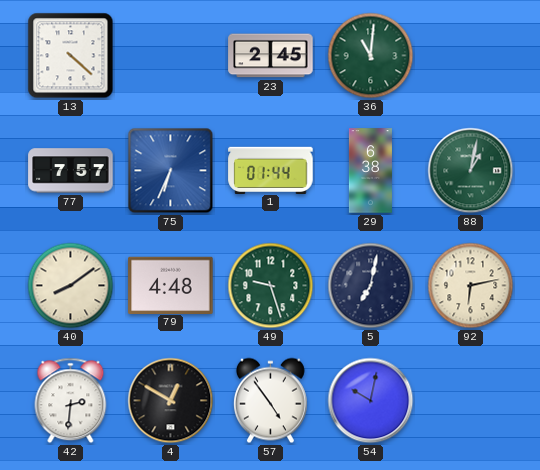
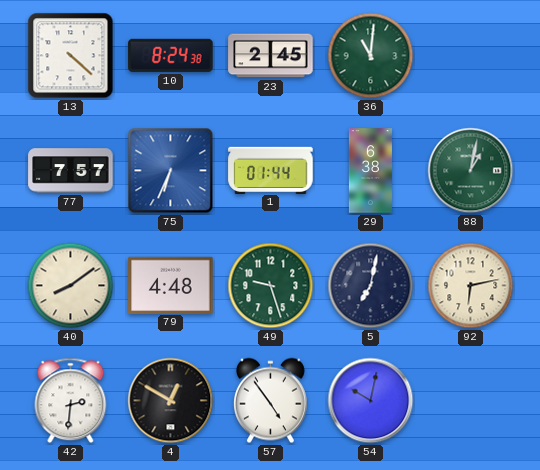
10: none -> 8:24
